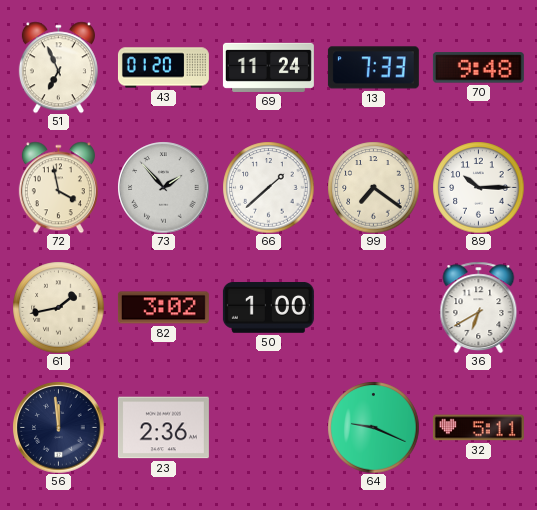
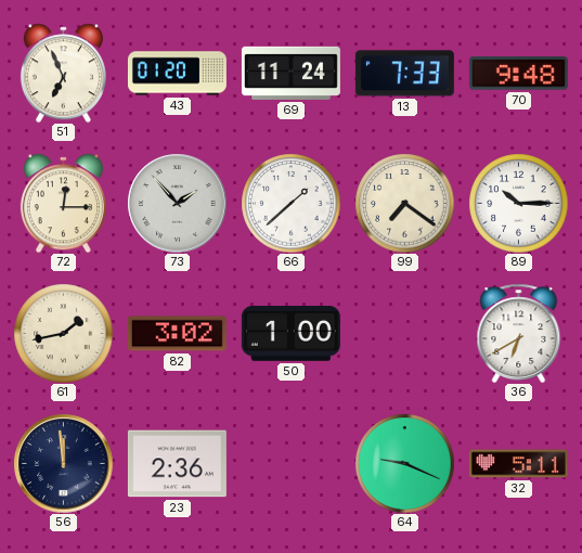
72: 3:58 -> 12:15
